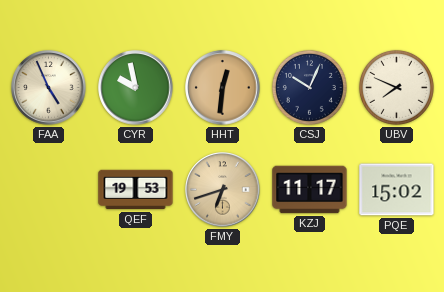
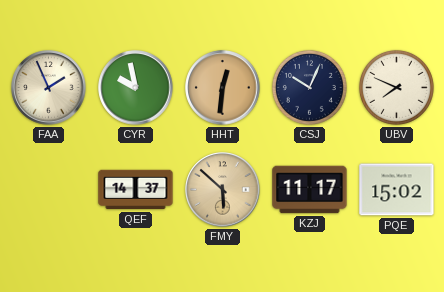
FAA: 4:56 -> 1:56
QEF: 19:53 -> 14:37
FMY: 6:42 -> 5:52
